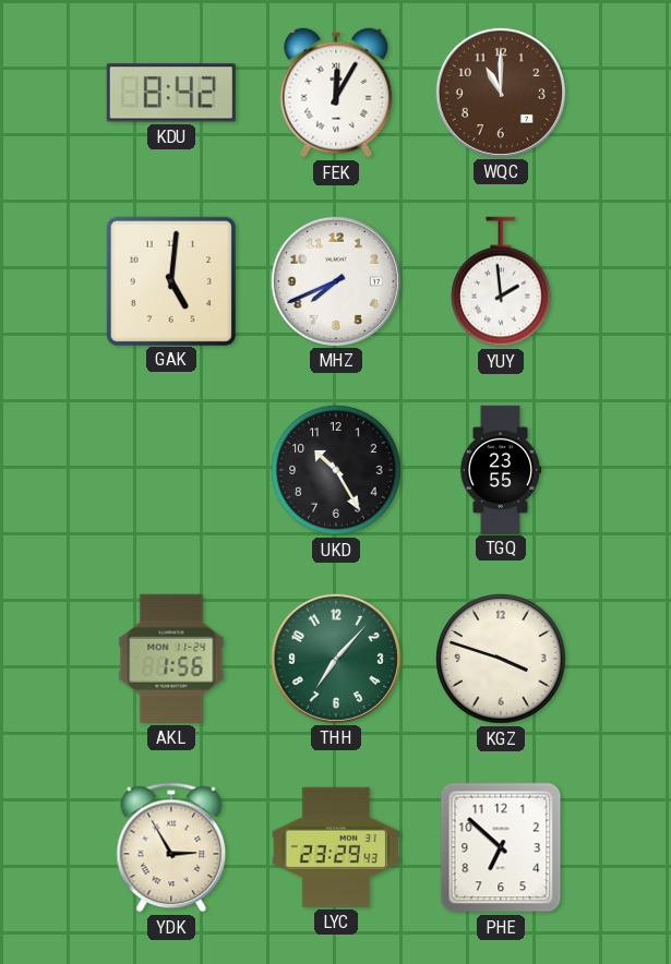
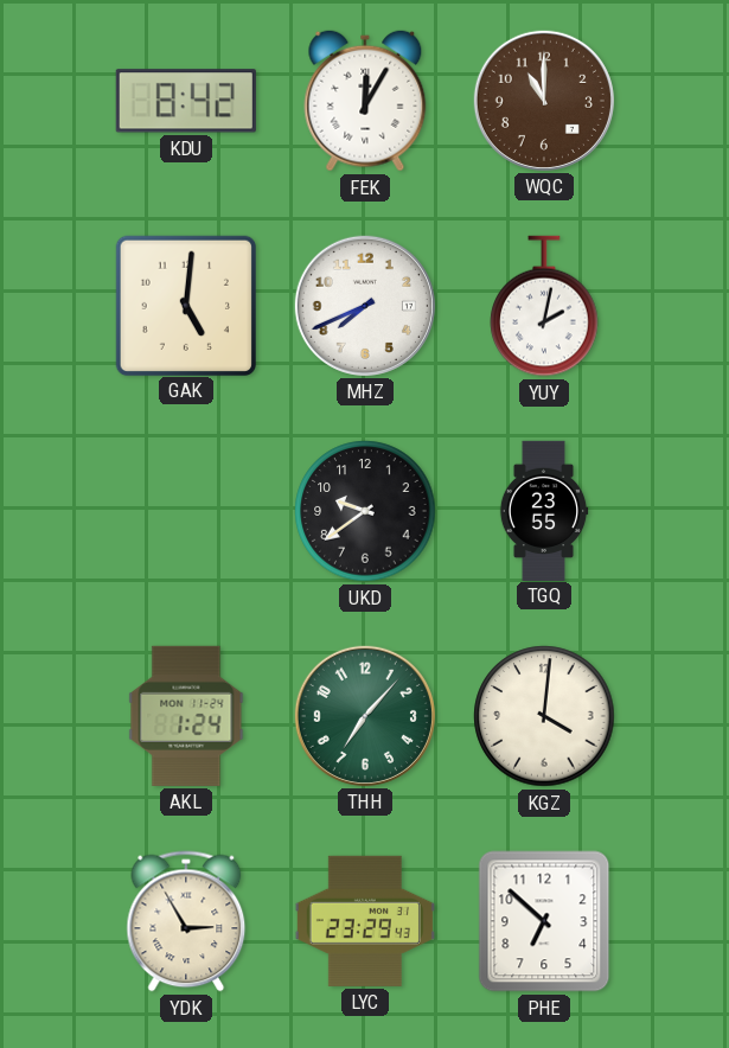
YUY: 1:59 -> 2:02
UKD: 10:25 -> 9:39
AKL: 1:56 -> 1:24
KGZ: 3:48 -> 4:01
